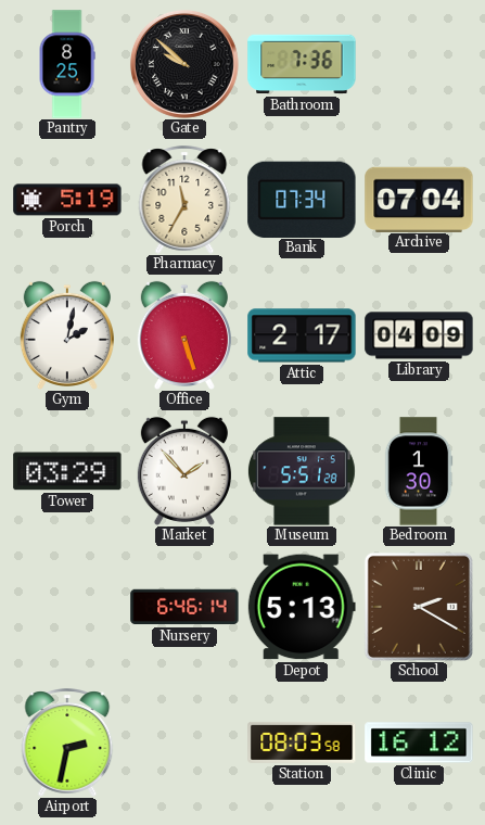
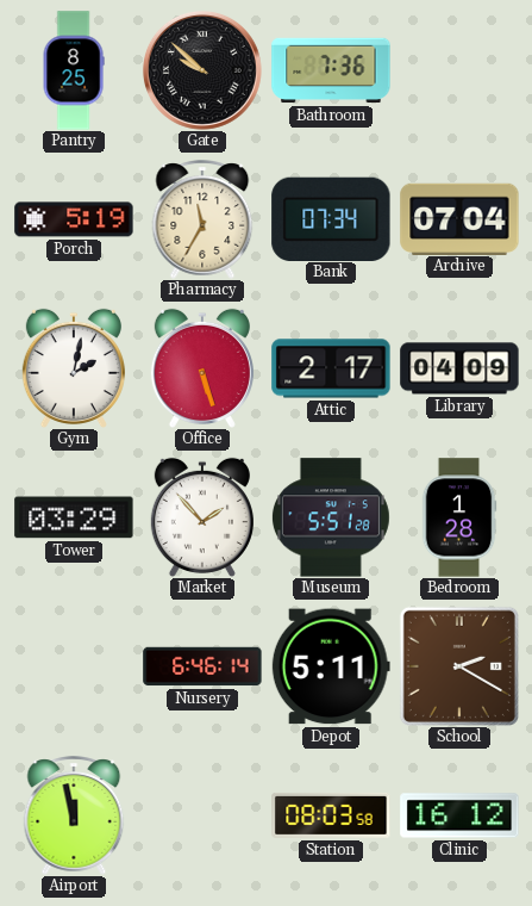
Bedroom: 1:30 -> 1:28
Depot: 5:13 -> 5:11
Airport: 2:32 -> 11:58
